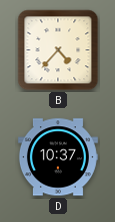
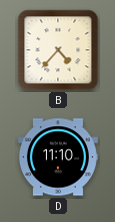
D: 10:37 -> 11:10
